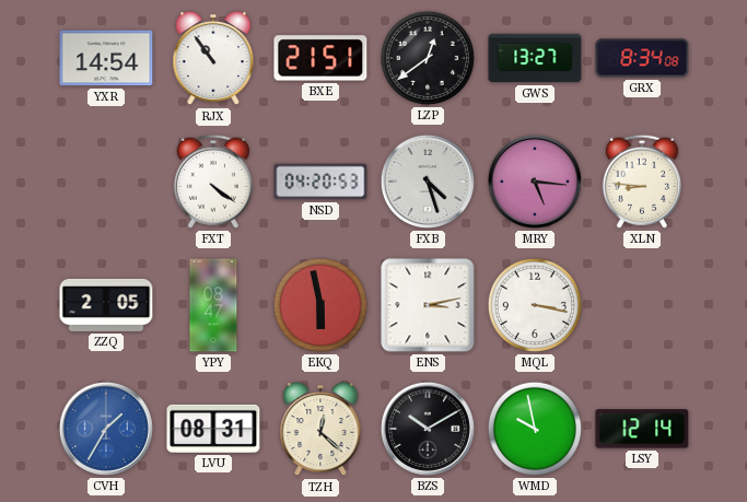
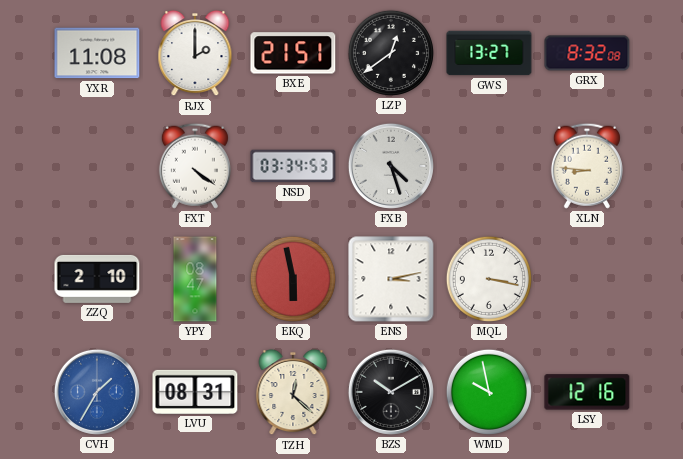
YXR: 14:54 -> 11:08
RJX: 10:54 -> 2:00
GRX: 8:34 -> 8:32
NSD: 04:20 -> 03:34
MRY: 5:16 -> none
ZZQ: 2:05 -> 2:10
LSY: 12:14 -> 12:16
